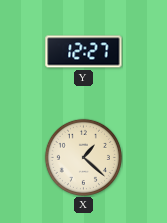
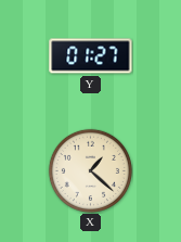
Y: 12:27 -> 01:27
